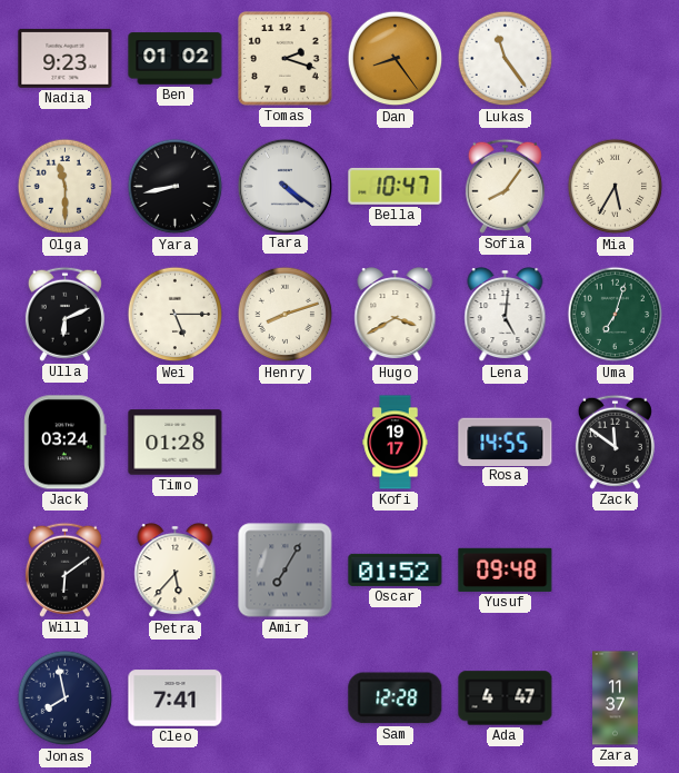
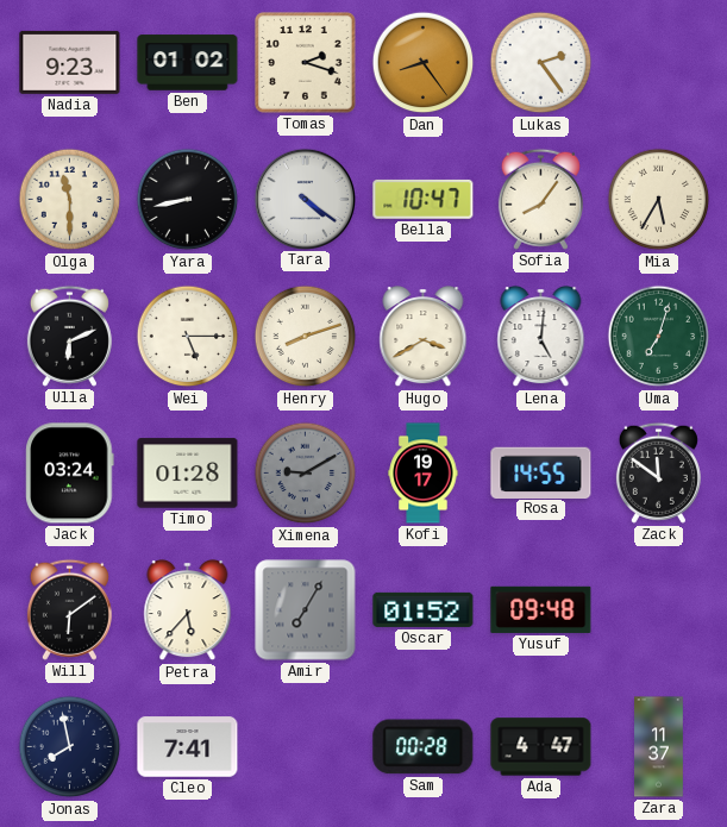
Lukas: 11:24 -> 2:24
Ximena: none -> 9:10
Sam: 12:28 -> 00:28
